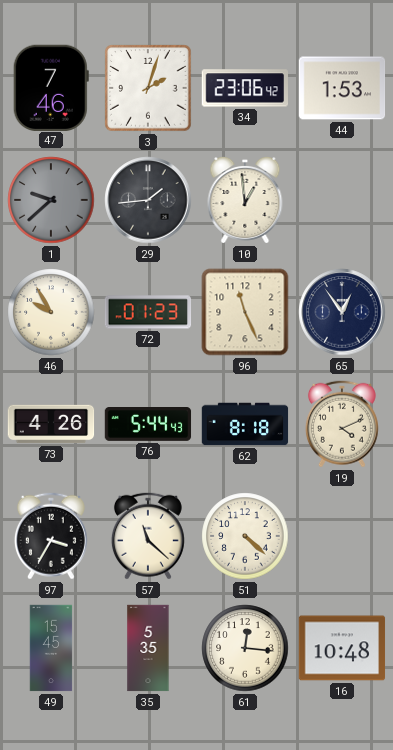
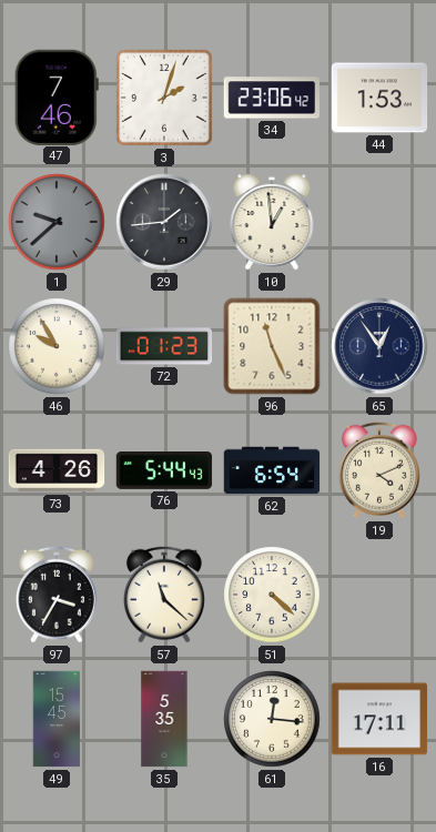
62: 8:18 -> 6:54
16: 10:48 -> 17:11
